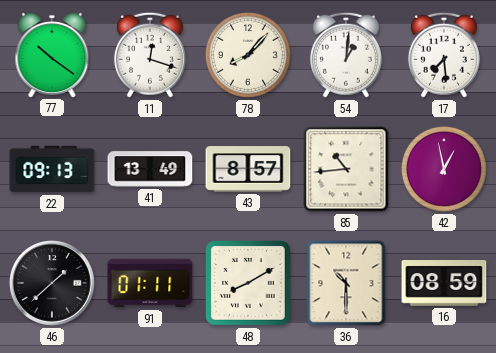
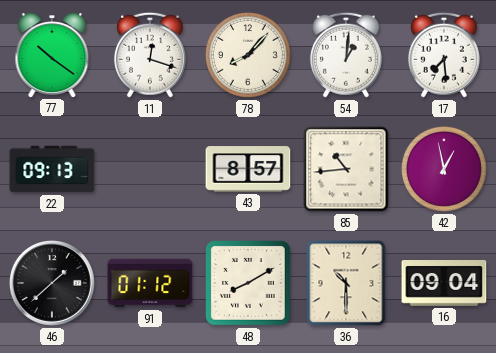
41: 13:49 -> none
91: 01:11 -> 01:12
16: 08:59 -> 09:04
